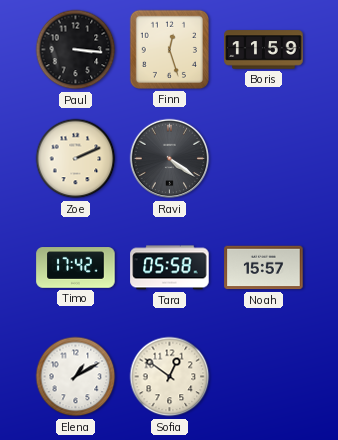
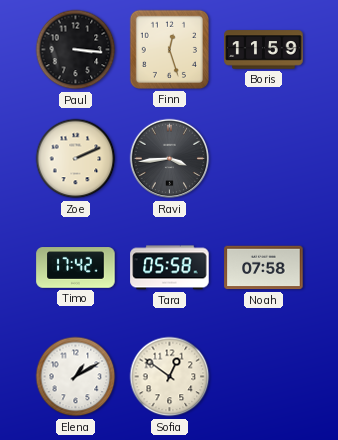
Ravi: 4:21 -> 3:44
Noah: 15:57 -> 07:58
